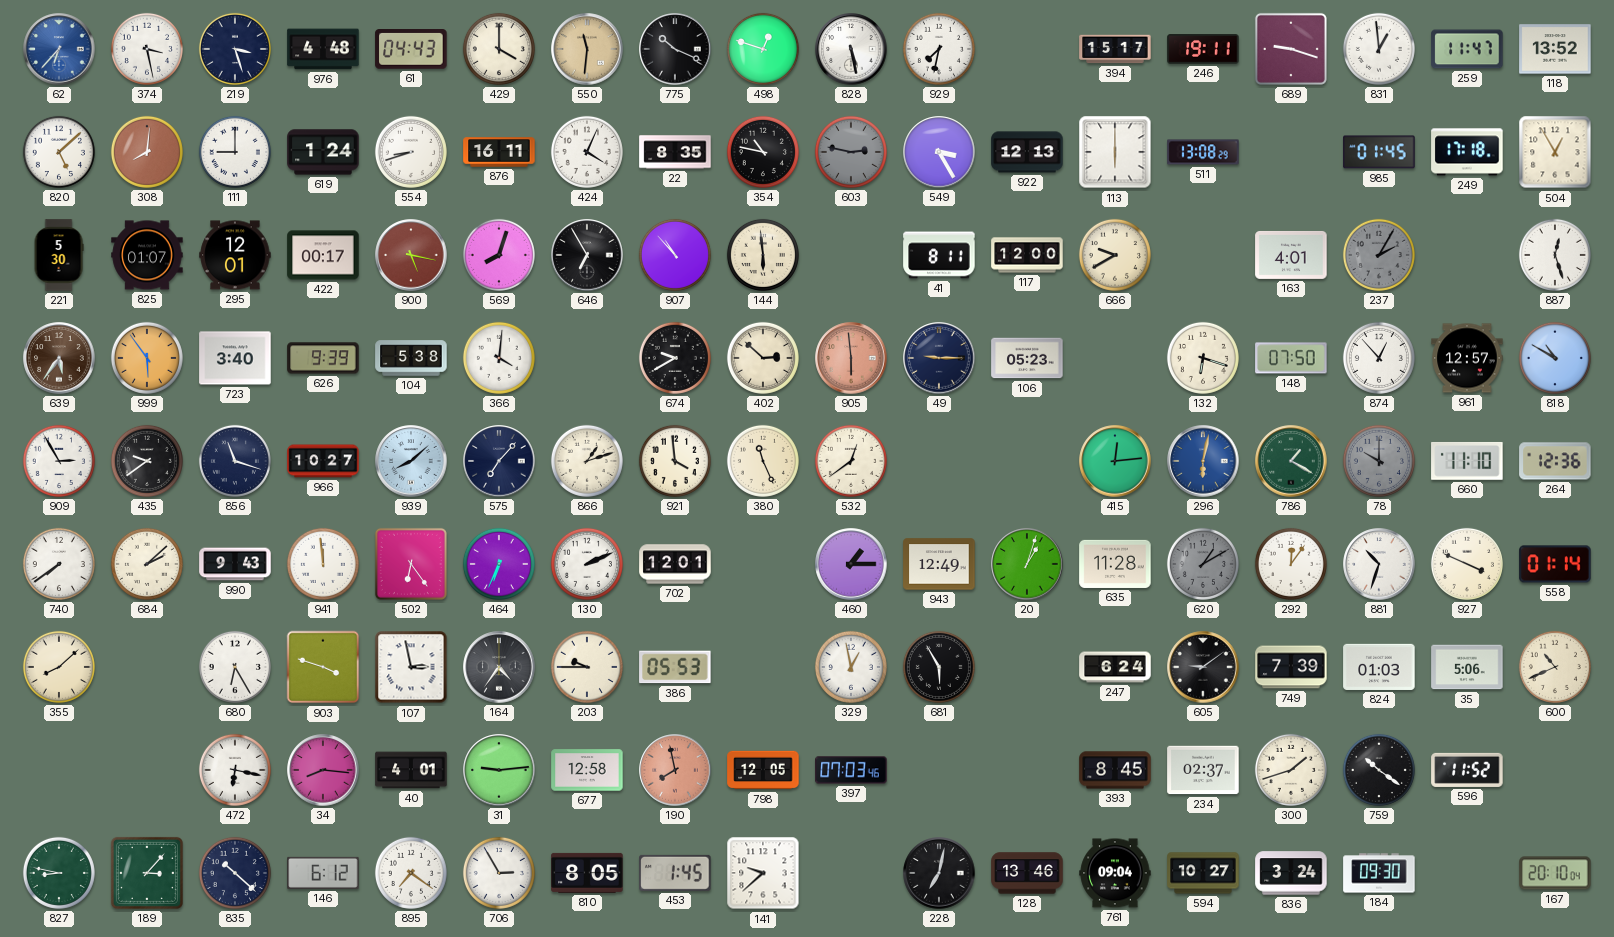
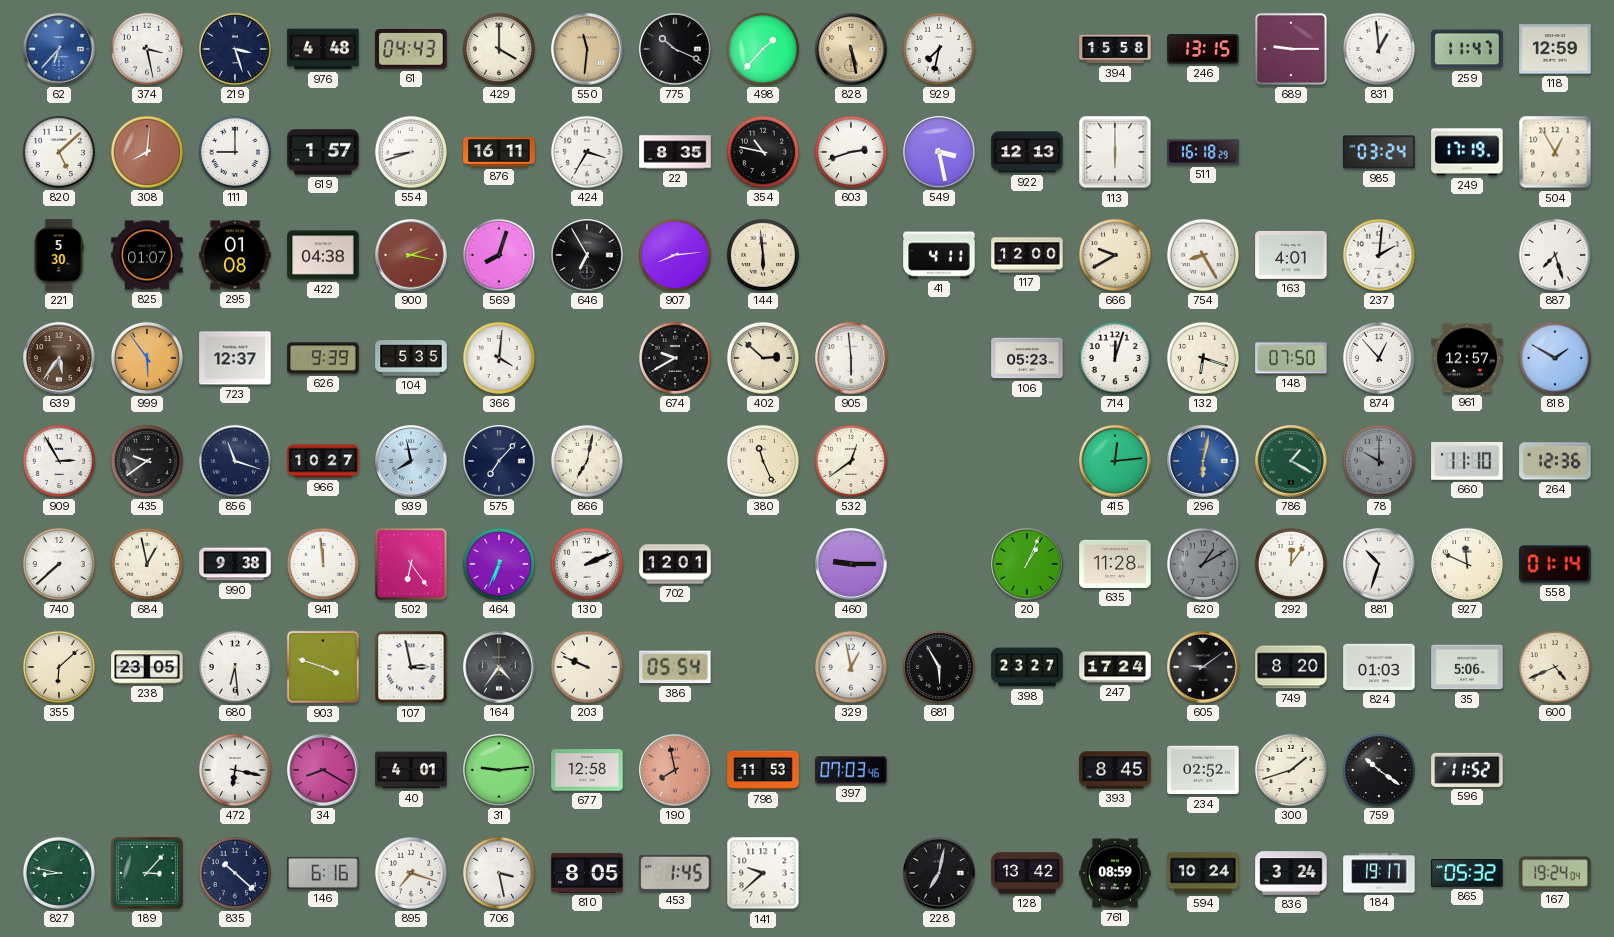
498: 12:48 -> 1:37
828 dial: white -> champagne
394: 15:17 -> 15:58
246: 19:11 -> 13:15
689: 9:18 -> 9:15
118: 13:52 -> 12:59
619: 1:24 -> 1:57
424: 4:04 -> 3:35
603: 2:47 -> 2:42
603 dial: grey -> white
549: 3:25 -> 3:28
511: 13:08 -> 16:18
985: 01:45 -> 03:24
249: 17:18 -> 17:19
295: 12:01 -> 01:08
422: 00:17 -> 04:38
900: 5:17 -> 2:17
907: 10:53 -> 8:14
41: 8:11 -> 4:11
754: none -> 8:25
237: 2:05 -> 2:01
237 dial: grey -> white
887: 12:27 -> 7:27
723: 3:40 -> 12:37
104: 5:38 -> 5:35
905 dial: salmon -> white
49: 9:15 -> none
714: none -> 12:03
818: 10:50 -> 1:50
939: 8:08 -> 7:58
866: 1:12 -> 7:02
921: 3:59 -> none
740: 7:39 -> 7:38
684: 2:08 -> 12:58
990: 9:43 -> 9:38
460: 1:15 -> 9:15
943: 12:49 -> none
20: 1:03 -> 1:04
927: 3:49 -> 11:49
355: 8:08 -> 6:08
238: none -> 23:05
680: 6:25 -> 6:29
203: 9:45 -> 9:49
386: 05:53 -> 05:54
398: none -> 23:27
247: 6:24 -> 17:24
749: 7:39 -> 8:20
600: 10:41 -> 4:41
34: 8:16 -> 8:20
798: 12:05 -> 11:53
234: 02:37 -> 02:52
146: 6:12 -> 6:16
895: 7:21 -> 7:18
706: 2:55 -> 3:28
128: 13:46 -> 13:42
761: 09:04 -> 08:59
594: 10:27 -> 10:24
184: 09:30 -> 19:17
865: none -> 05:32
167: 20:10 -> 19:24
